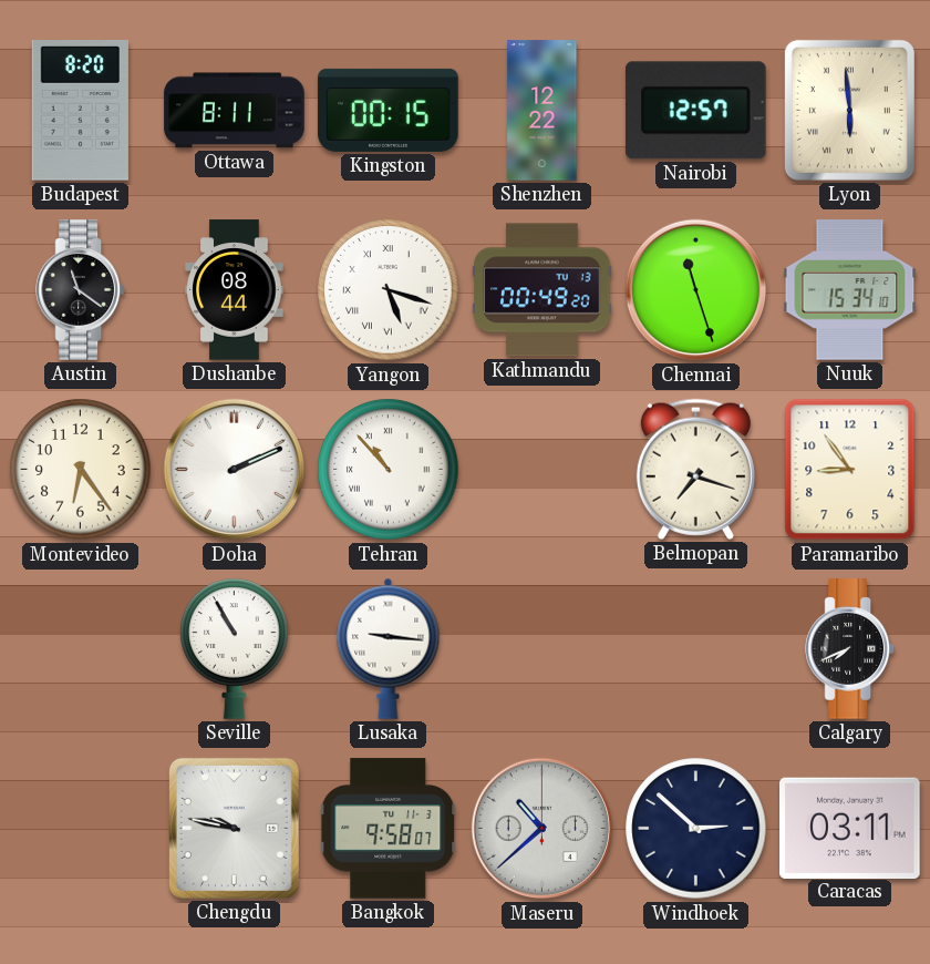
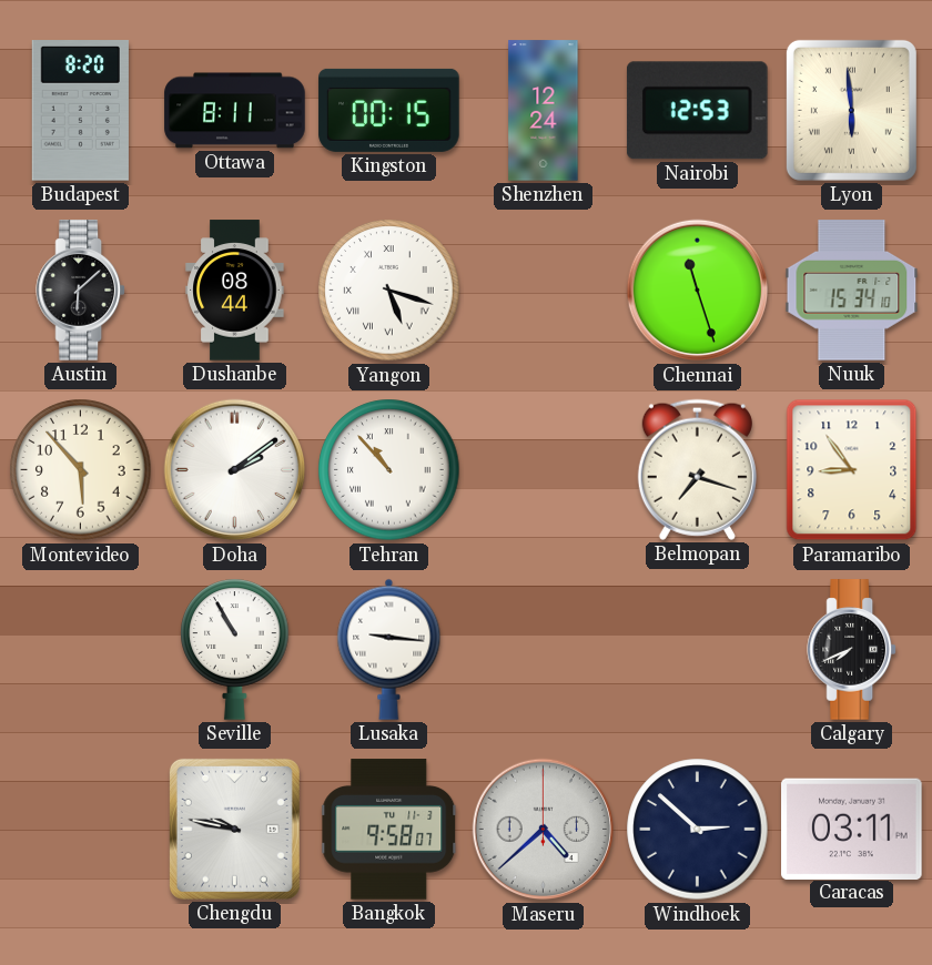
Shenzhen: 12:22 -> 12:24
Nairobi: 12:57 -> 12:53
Austin: 11:21 -> 6:08
Kathmandu: 00:49 -> none
Montevideo: 6:24 -> 5:53
Doha: 2:11 -> 2:09
Maseru: 10:38 -> 4:38
